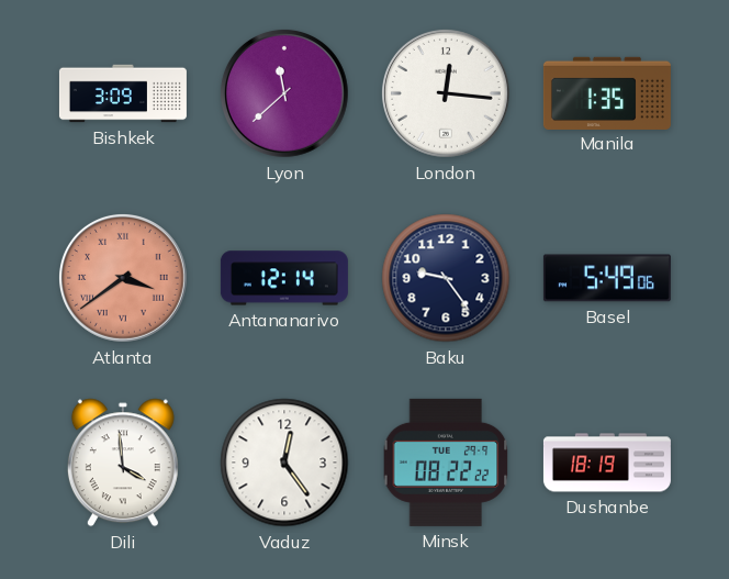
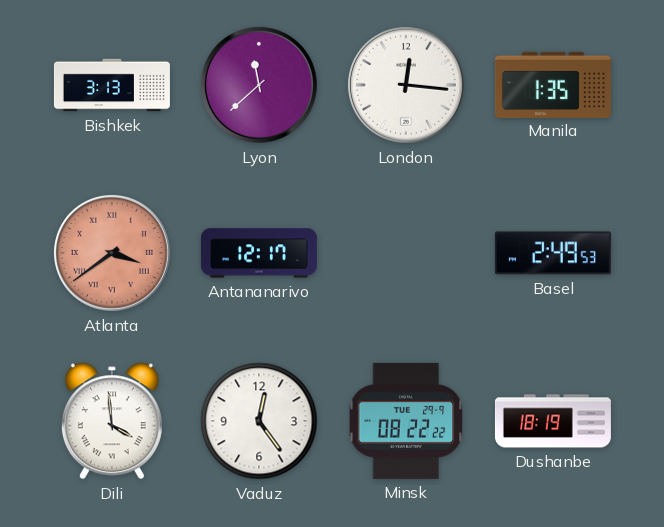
Bishkek: 3:09 -> 3:13
Antananarivo: 12:14 -> 12:17
Baku: 9:24 -> none
Basel: 5:49 -> 2:49
